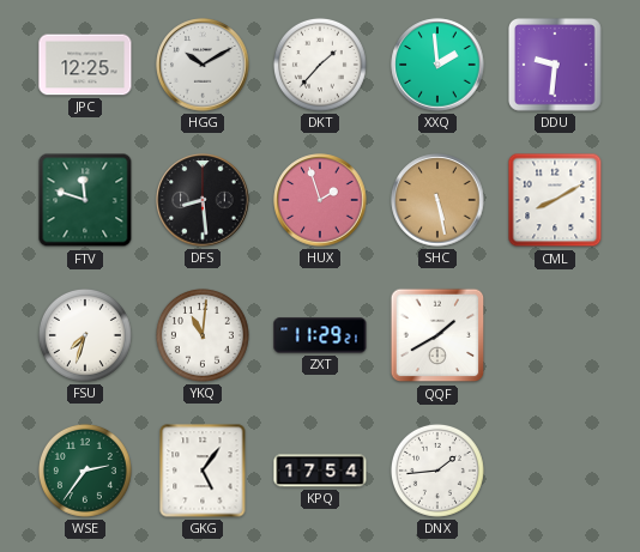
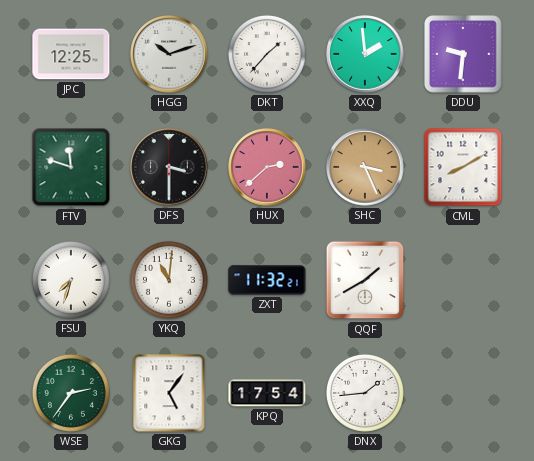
HGG: 10:10 -> 10:12
DFS: 8:29 -> 3:30
HUX: 1:57 -> 2:38
SHC: 5:28 -> 3:26
ZXT: 11:29 -> 11:32
